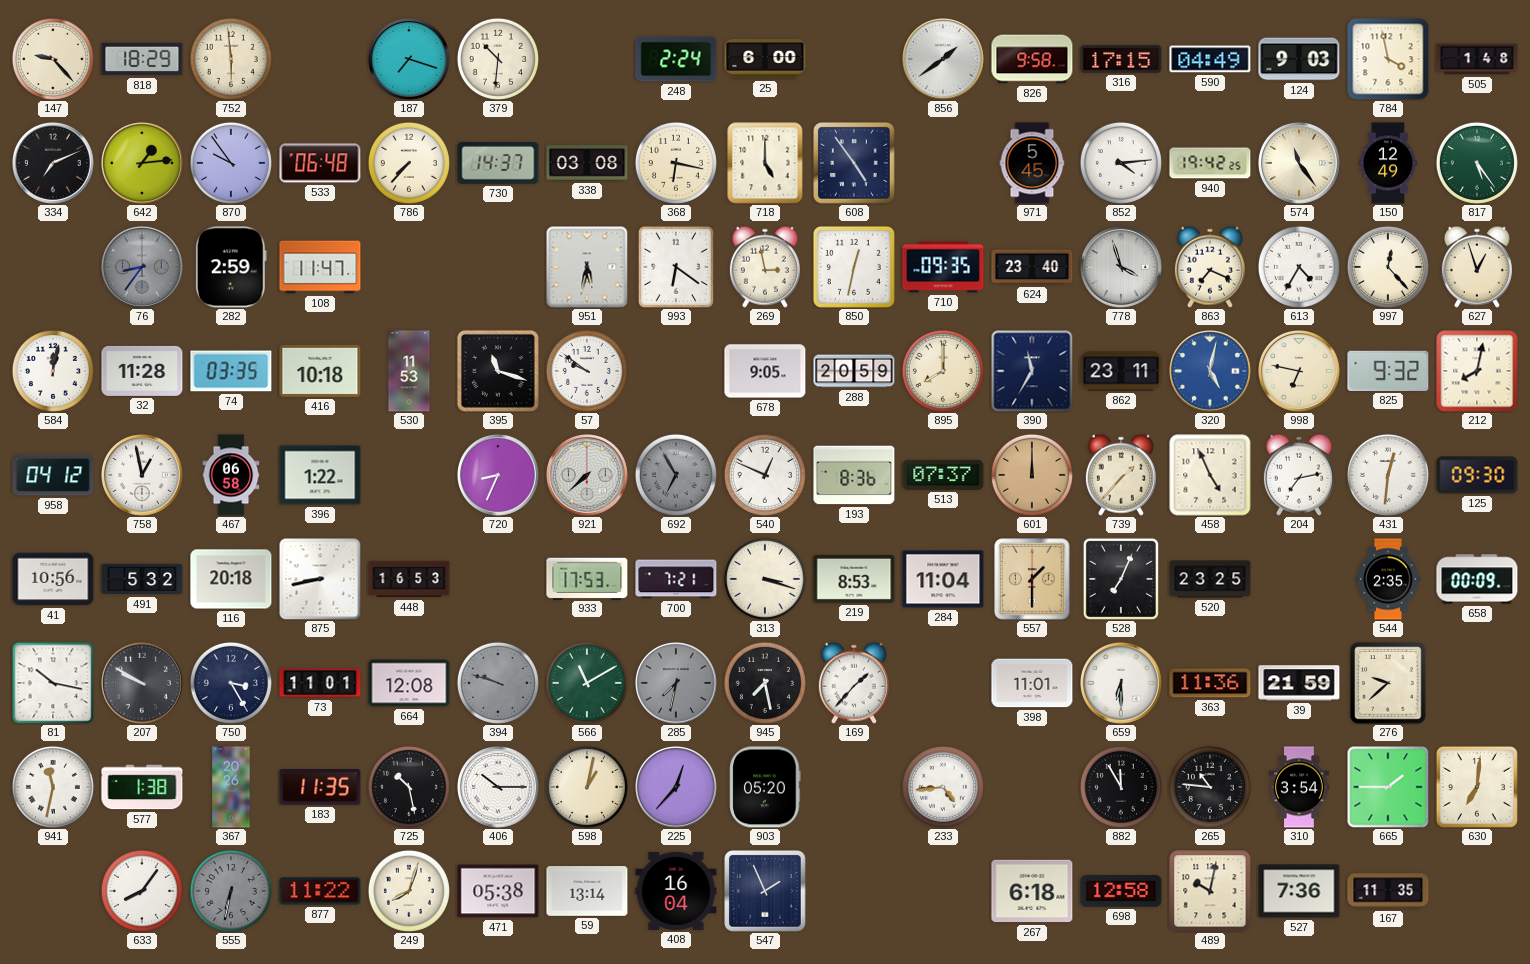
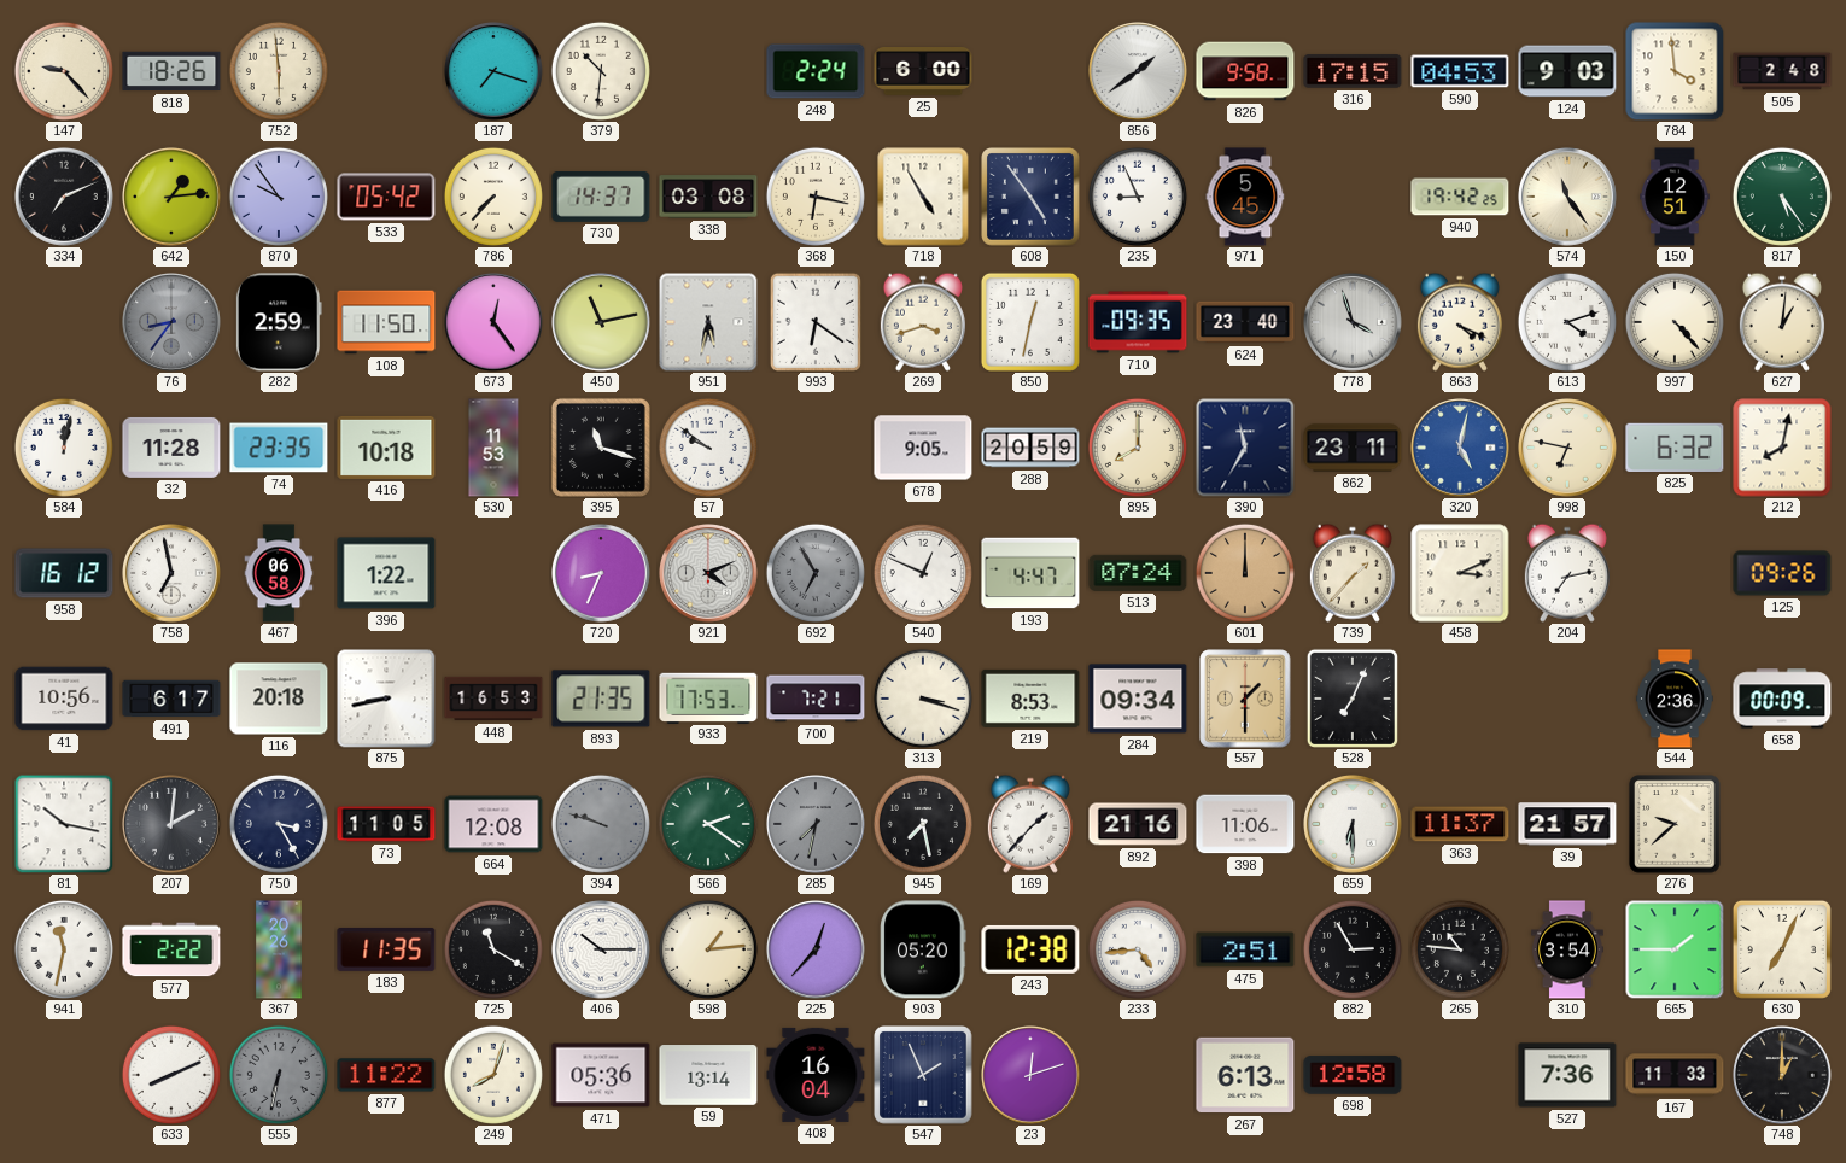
818: 18:29 -> 18:26
590: 04:49 -> 04:53
784: 3:58 -> 3:59
505: 1:48 -> 2:48
533: 06:48 -> 05:42
718: 5:00 -> 4:55
235: none -> 8:56
852: 4:14 -> none
150: 12:49 -> 12:51
108: 11:47 -> 11:50
673: none -> 12:24
450: none -> 11:13
269: 2:58 -> 3:42
863: 7:19 -> 4:19
613: 4:35 -> 4:12
997: 12:23 -> 4:23
627: 12:57 -> 1:01
74: 03:35 -> 23:35
825: 9:32 -> 6:32
958: 04:12 -> 16:12
758: 12:58 -> 6:58
921: 7:38 -> 4:11
193: 8:36 -> 4:47
513: 07:37 -> 07:24
458: 4:56 -> 3:11
431: 12:31 -> none
125: 09:30 -> 09:26
491: 5:32 -> 6:17
893: none -> 21:35
284: 11:04 -> 09:34
520: 23:25 -> none
544: 2:35 -> 2:36
207: 9:50 -> 2:01
73: 11:01 -> 11:05
566: 11:10 -> 2:21
892: none -> 21:16
398: 11:01 -> 11:06
363: 11:36 -> 11:37
39: 21:59 -> 21:57
577: 1:38 -> 2:22
725: 10:28 -> 11:20
598: 1:02 -> 1:14
243: none -> 12:38
475: none -> 2:51
882: 11:55 -> 2:55
630: 7:01 -> 7:04
633: 8:06 -> 8:11
471: 05:38 -> 05:36
23: none -> 12:12
267: 6:18 -> 6:13
489: 10:02 -> none
167: 11:35 -> 11:33
748: none -> 1:00
